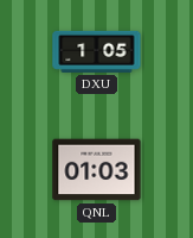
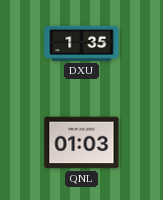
DXU: 1:05 -> 1:35
